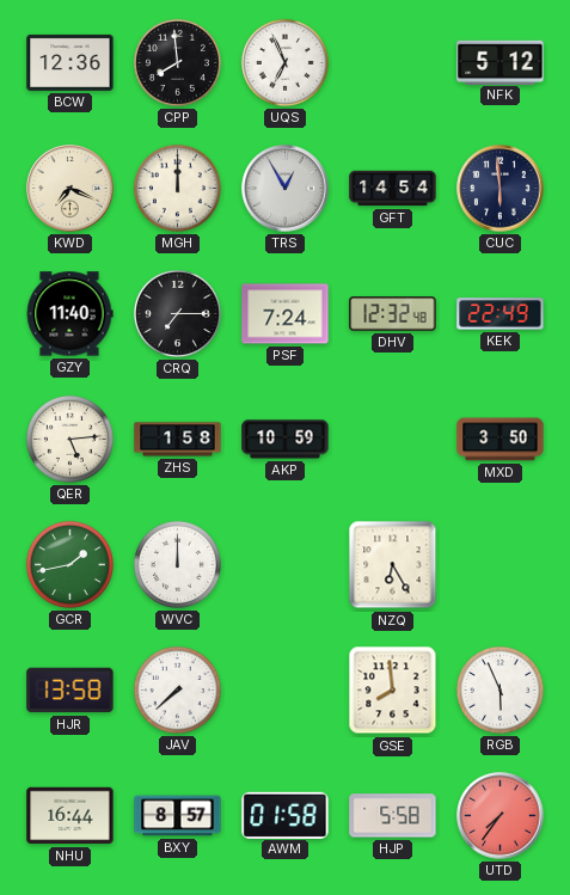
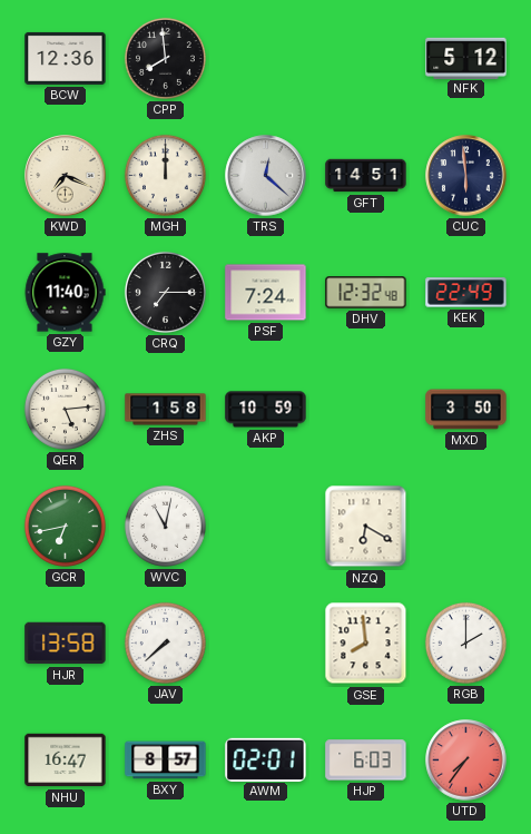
UQS: 6:56 -> none
TRS: 12:55 -> 12:22
GFT: 14:54 -> 14:51
GCR: 1:43 -> 6:43
WVC: 12:00 -> 11:02
NZQ: 6:25 -> 6:20
RGB: 5:56 -> 2:00
NHU: 16:44 -> 16:47
AWM: 01:58 -> 02:01
HJP: 5:58 -> 6:03
